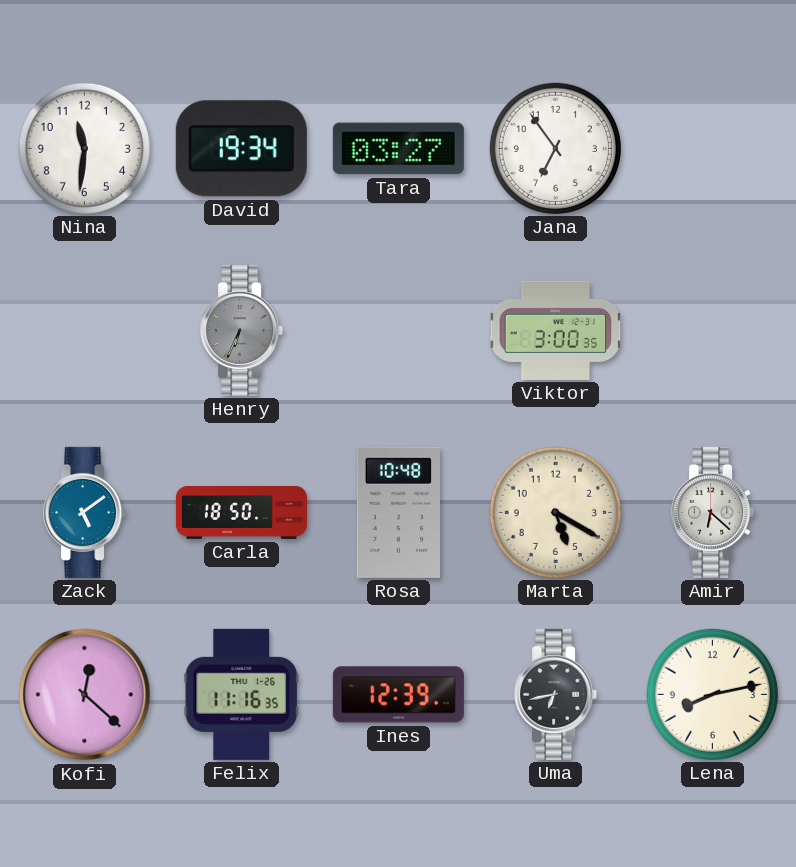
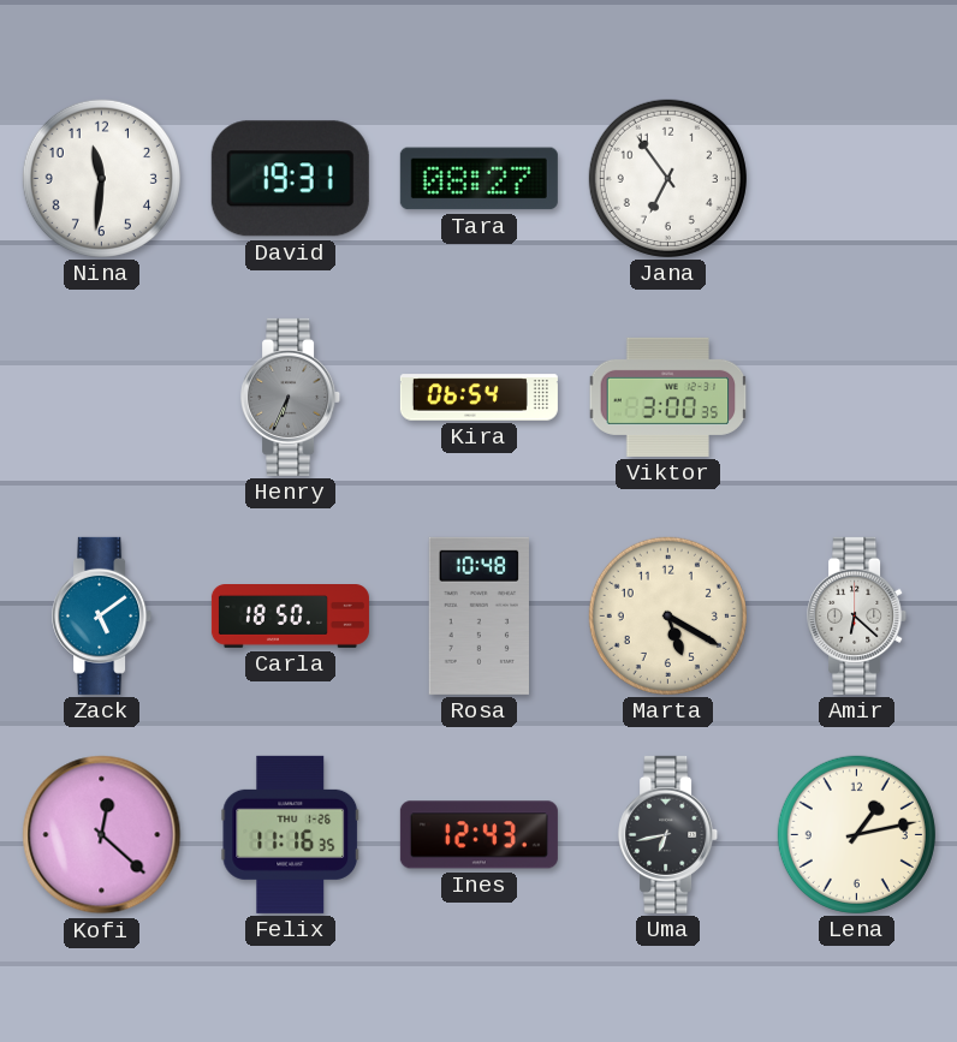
David: 19:34 -> 19:31
Tara: 03:27 -> 08:27
Kira: none -> 06:54
Ines: 12:39 -> 12:43
Lena: 8:13 -> 1:13
